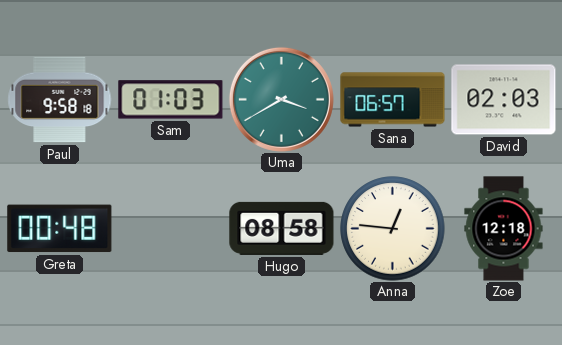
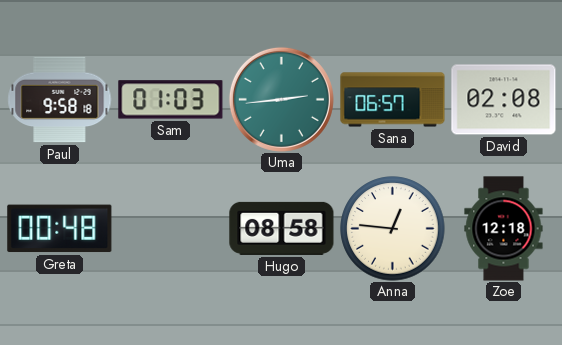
Uma: 3:40 -> 2:44
David: 02:03 -> 02:08
